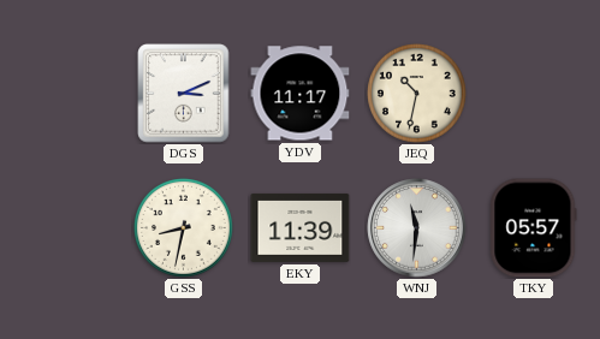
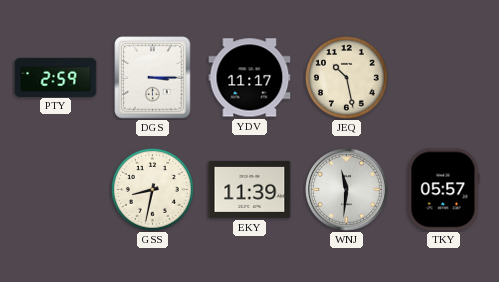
PTY: none -> 2:59
DGS: 3:11 -> 3:15
JEQ: 10:32 -> 10:28
